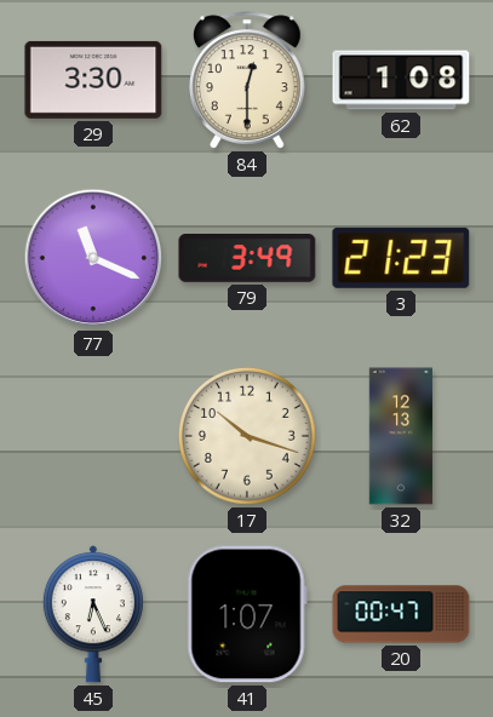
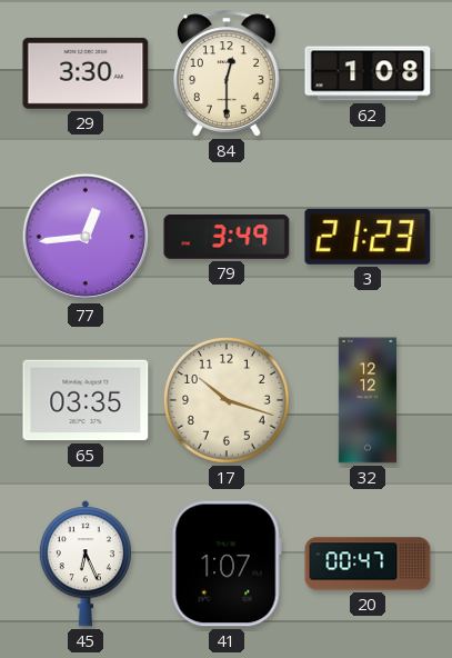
77: 11:19 -> 12:44
65: none -> 03:35
32: 12:13 -> 12:12
